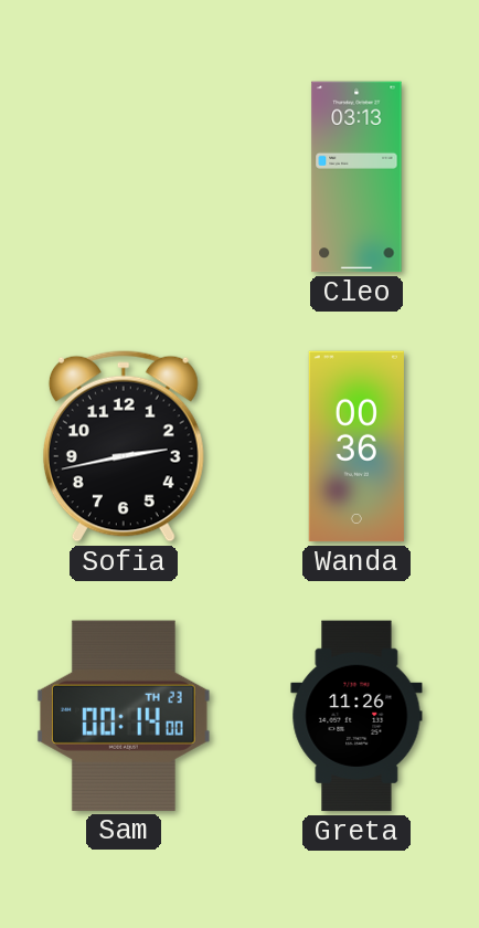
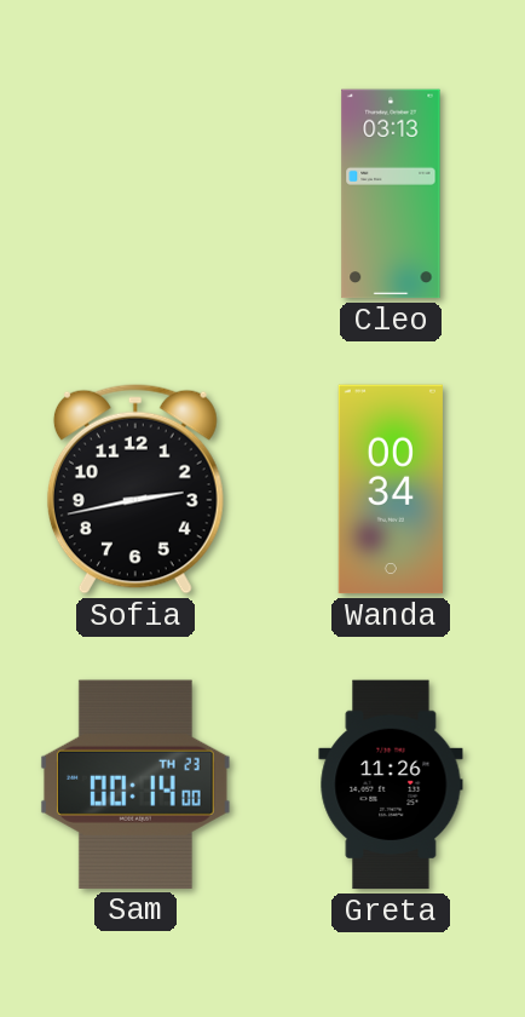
Wanda: 00:36 -> 00:34
